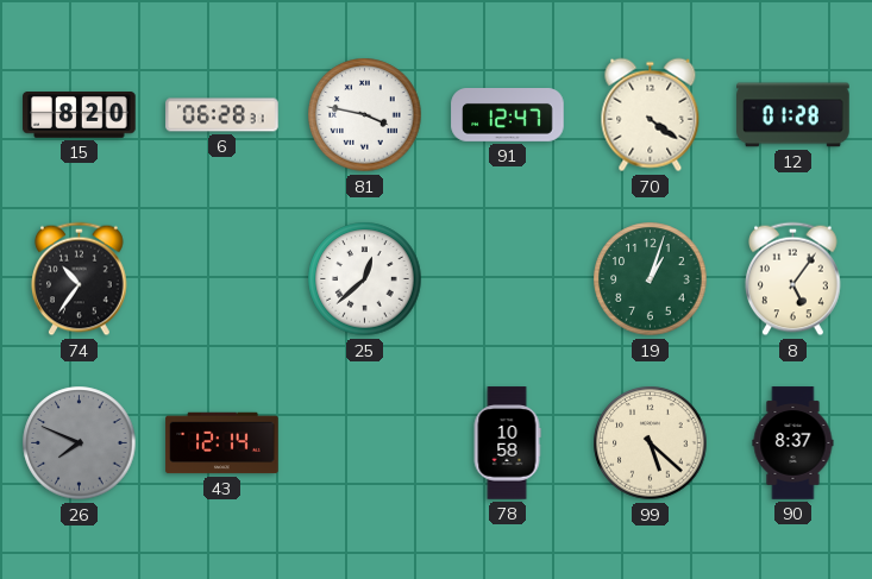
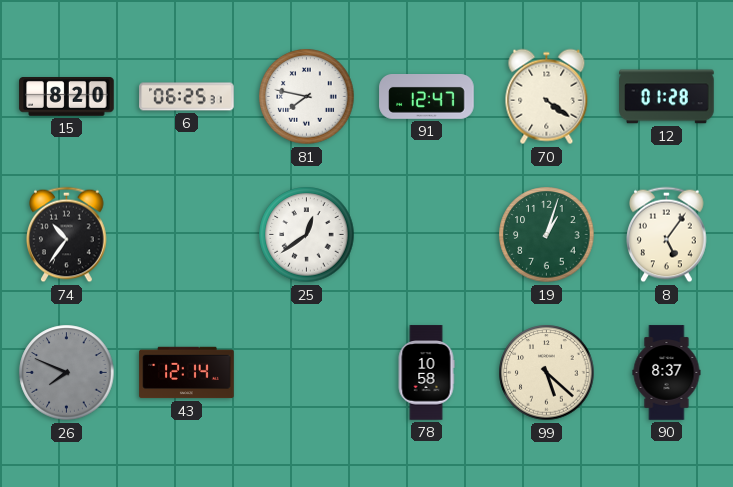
6: 06:28 -> 06:25
81: 3:47 -> 7:47
25: 12:38 -> 12:39
